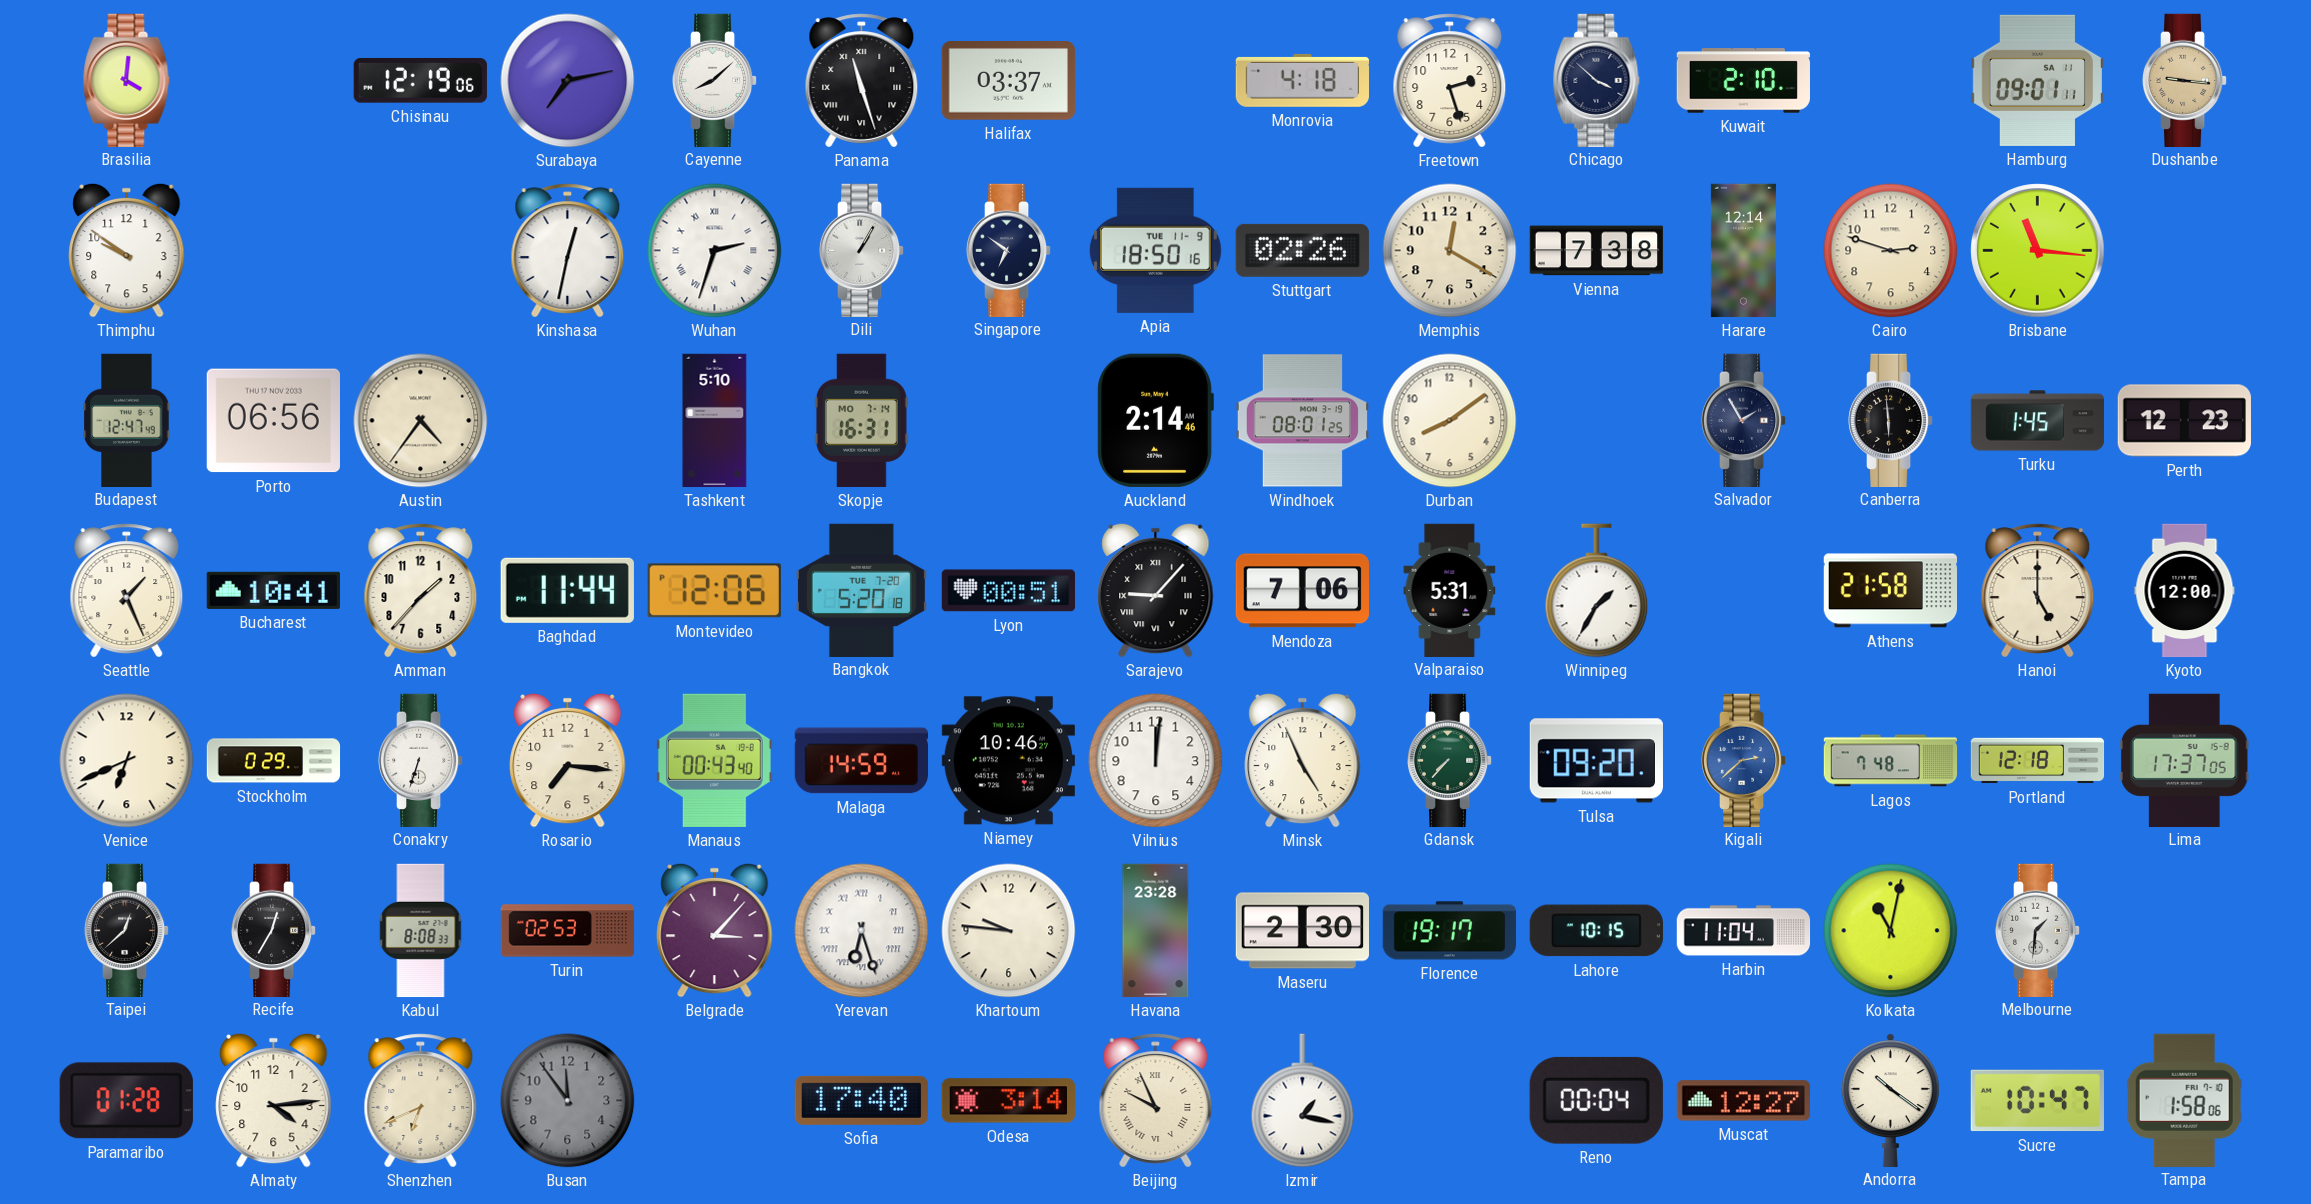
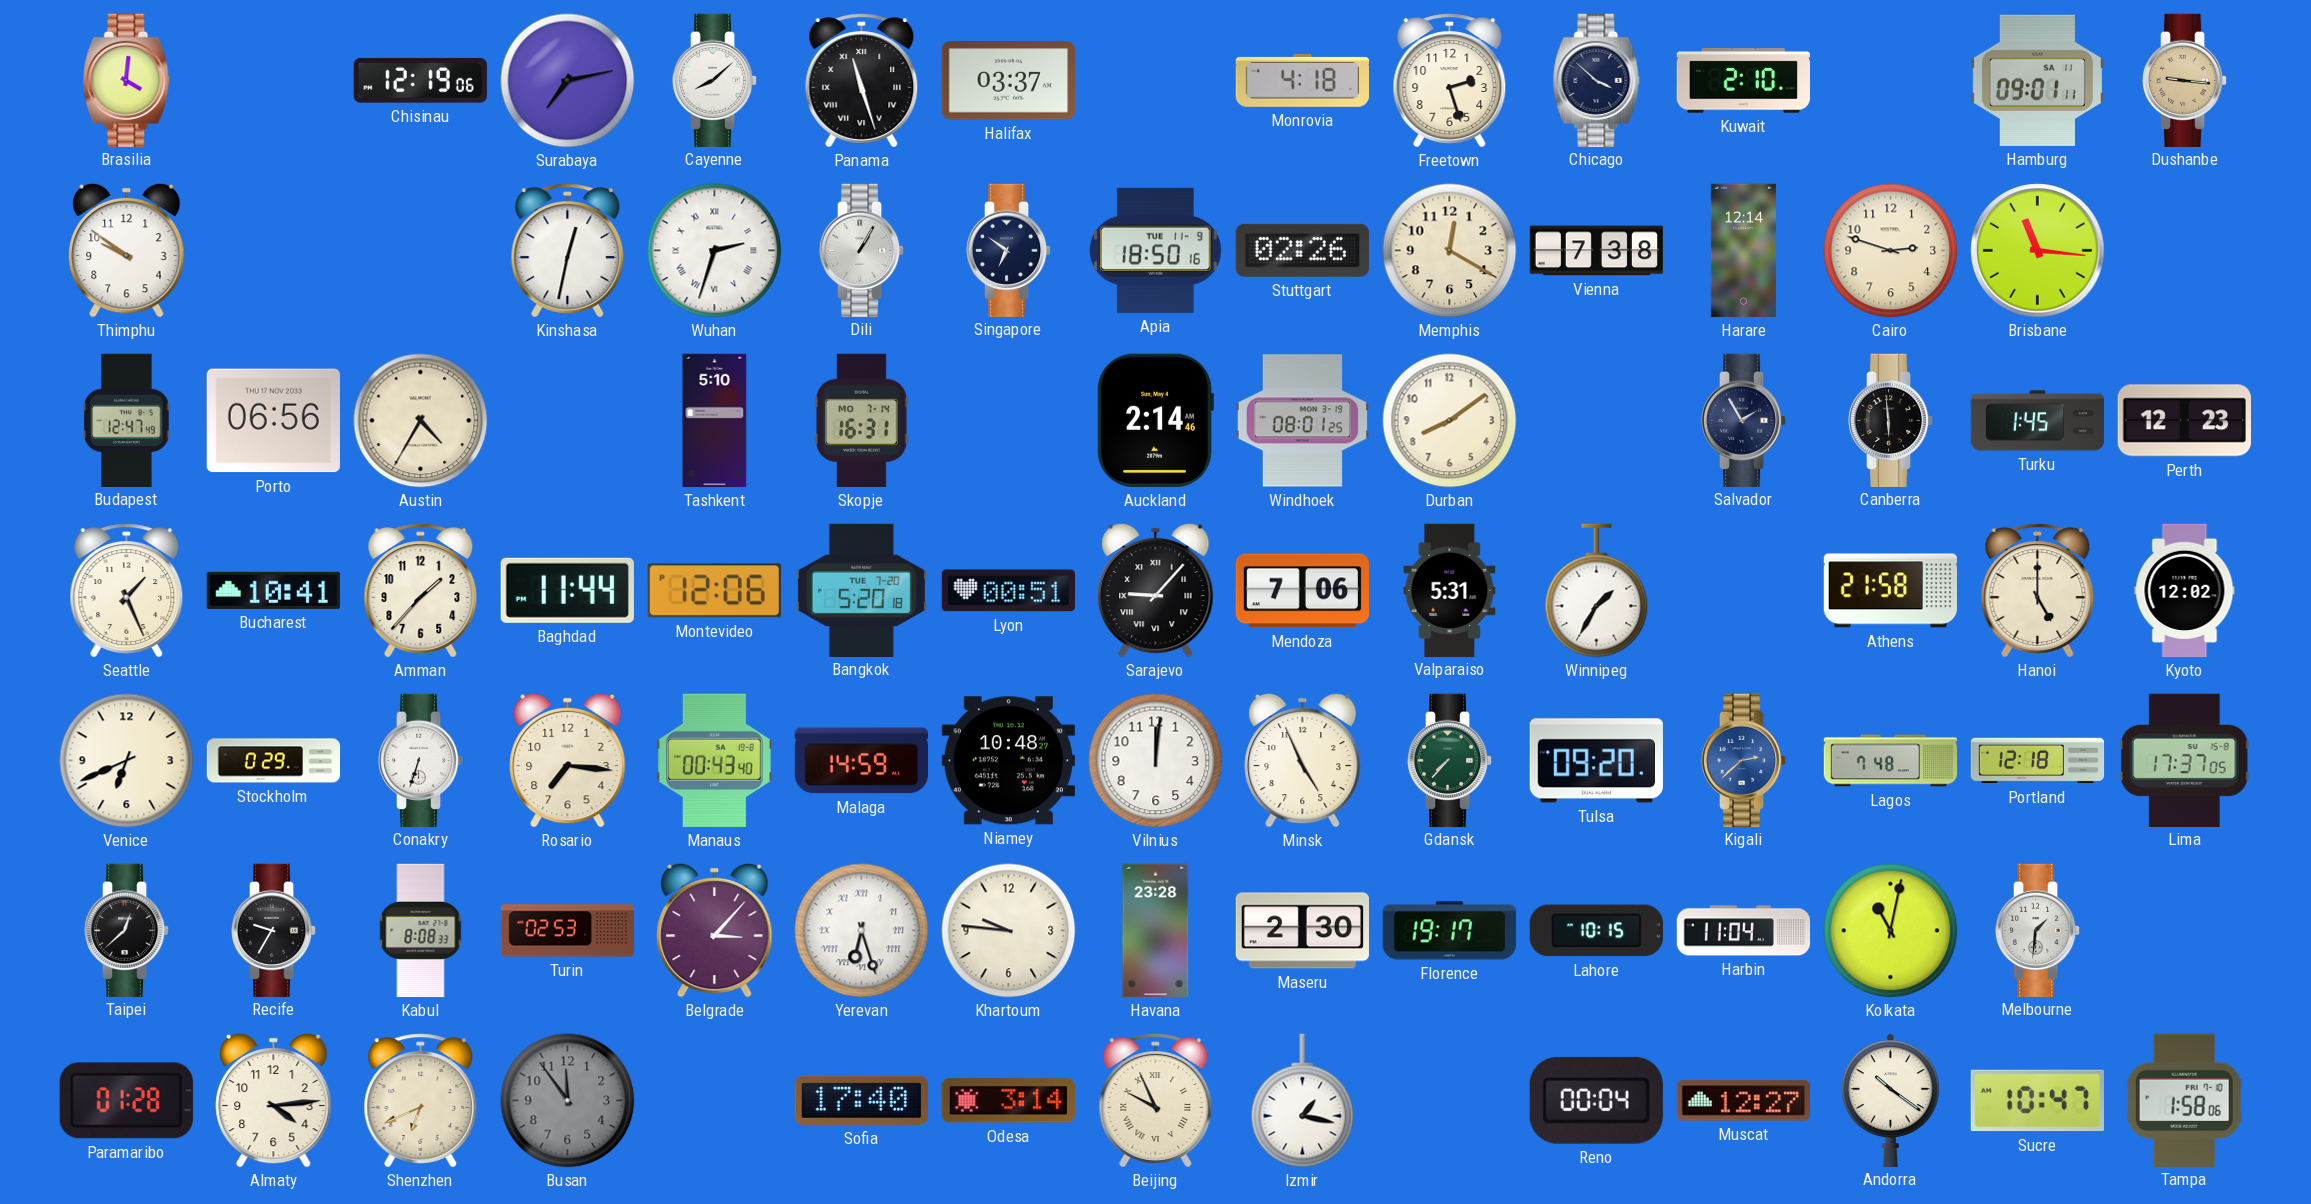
Austin: 4:36 -> 4:35
Kyoto: 12:00 -> 12:02
Niamey: 10:46 -> 10:48
Recife: 12:35 -> 9:35
